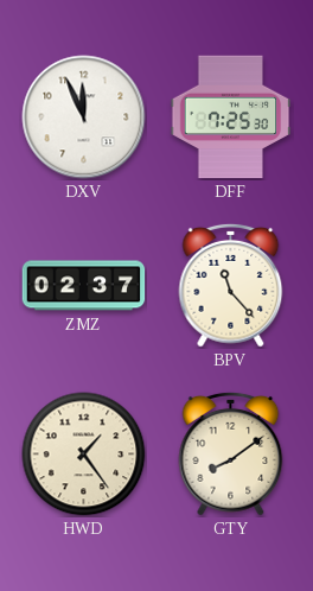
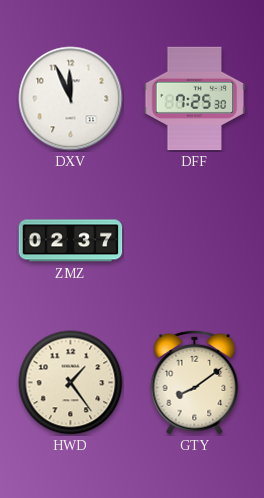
BPV: 11:23 -> none
